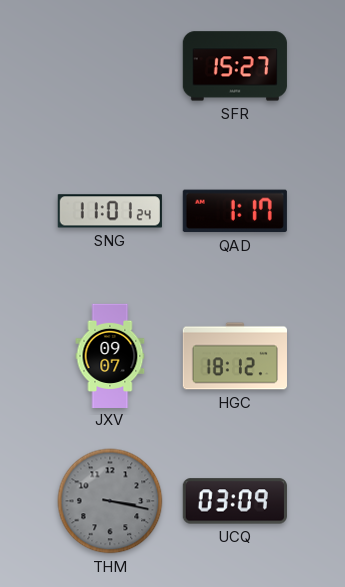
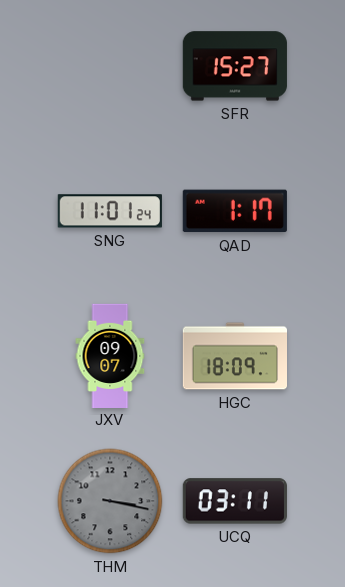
HGC: 18:12 -> 18:09
UCQ: 03:09 -> 03:11
